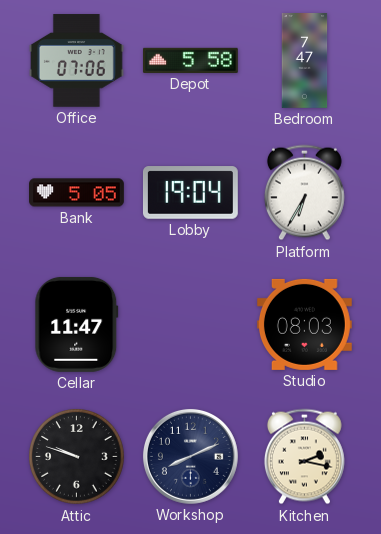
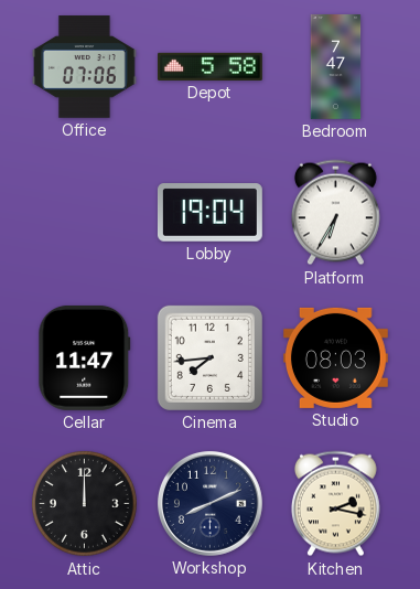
Bank: 5:05 -> none
Cinema: none -> 7:44
Attic: 9:48 -> 12:00
